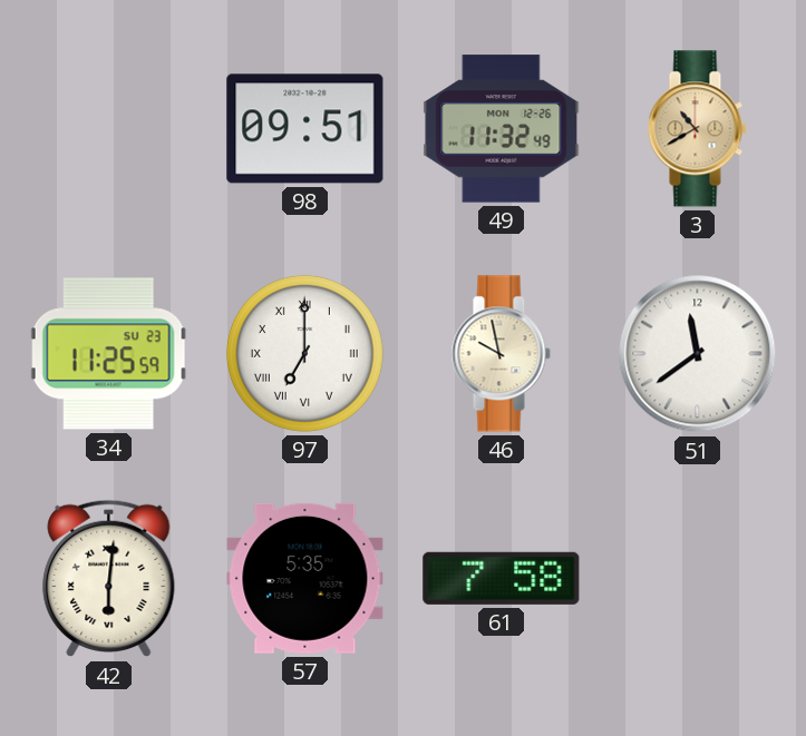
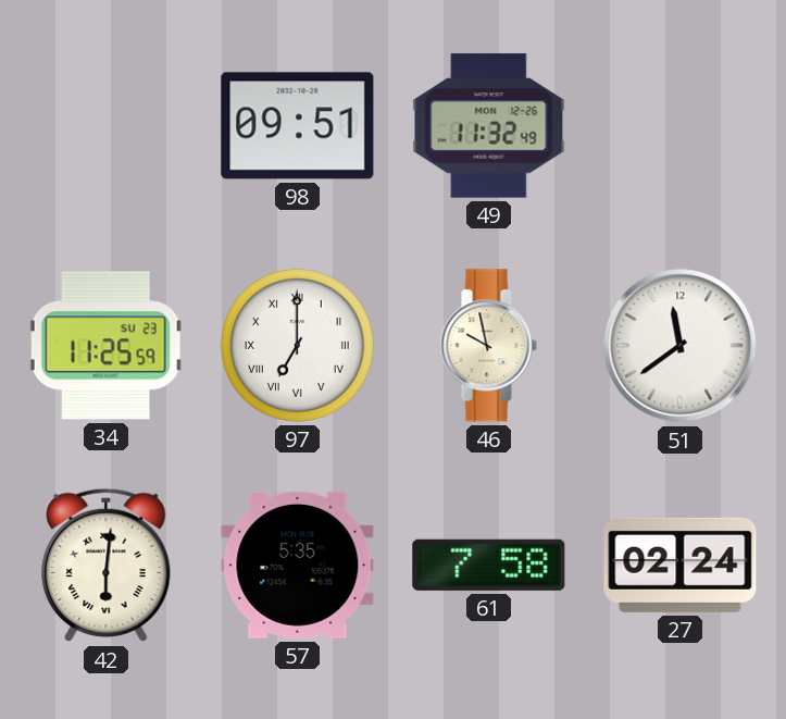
3: 10:40 -> none
27: none -> 02:24
